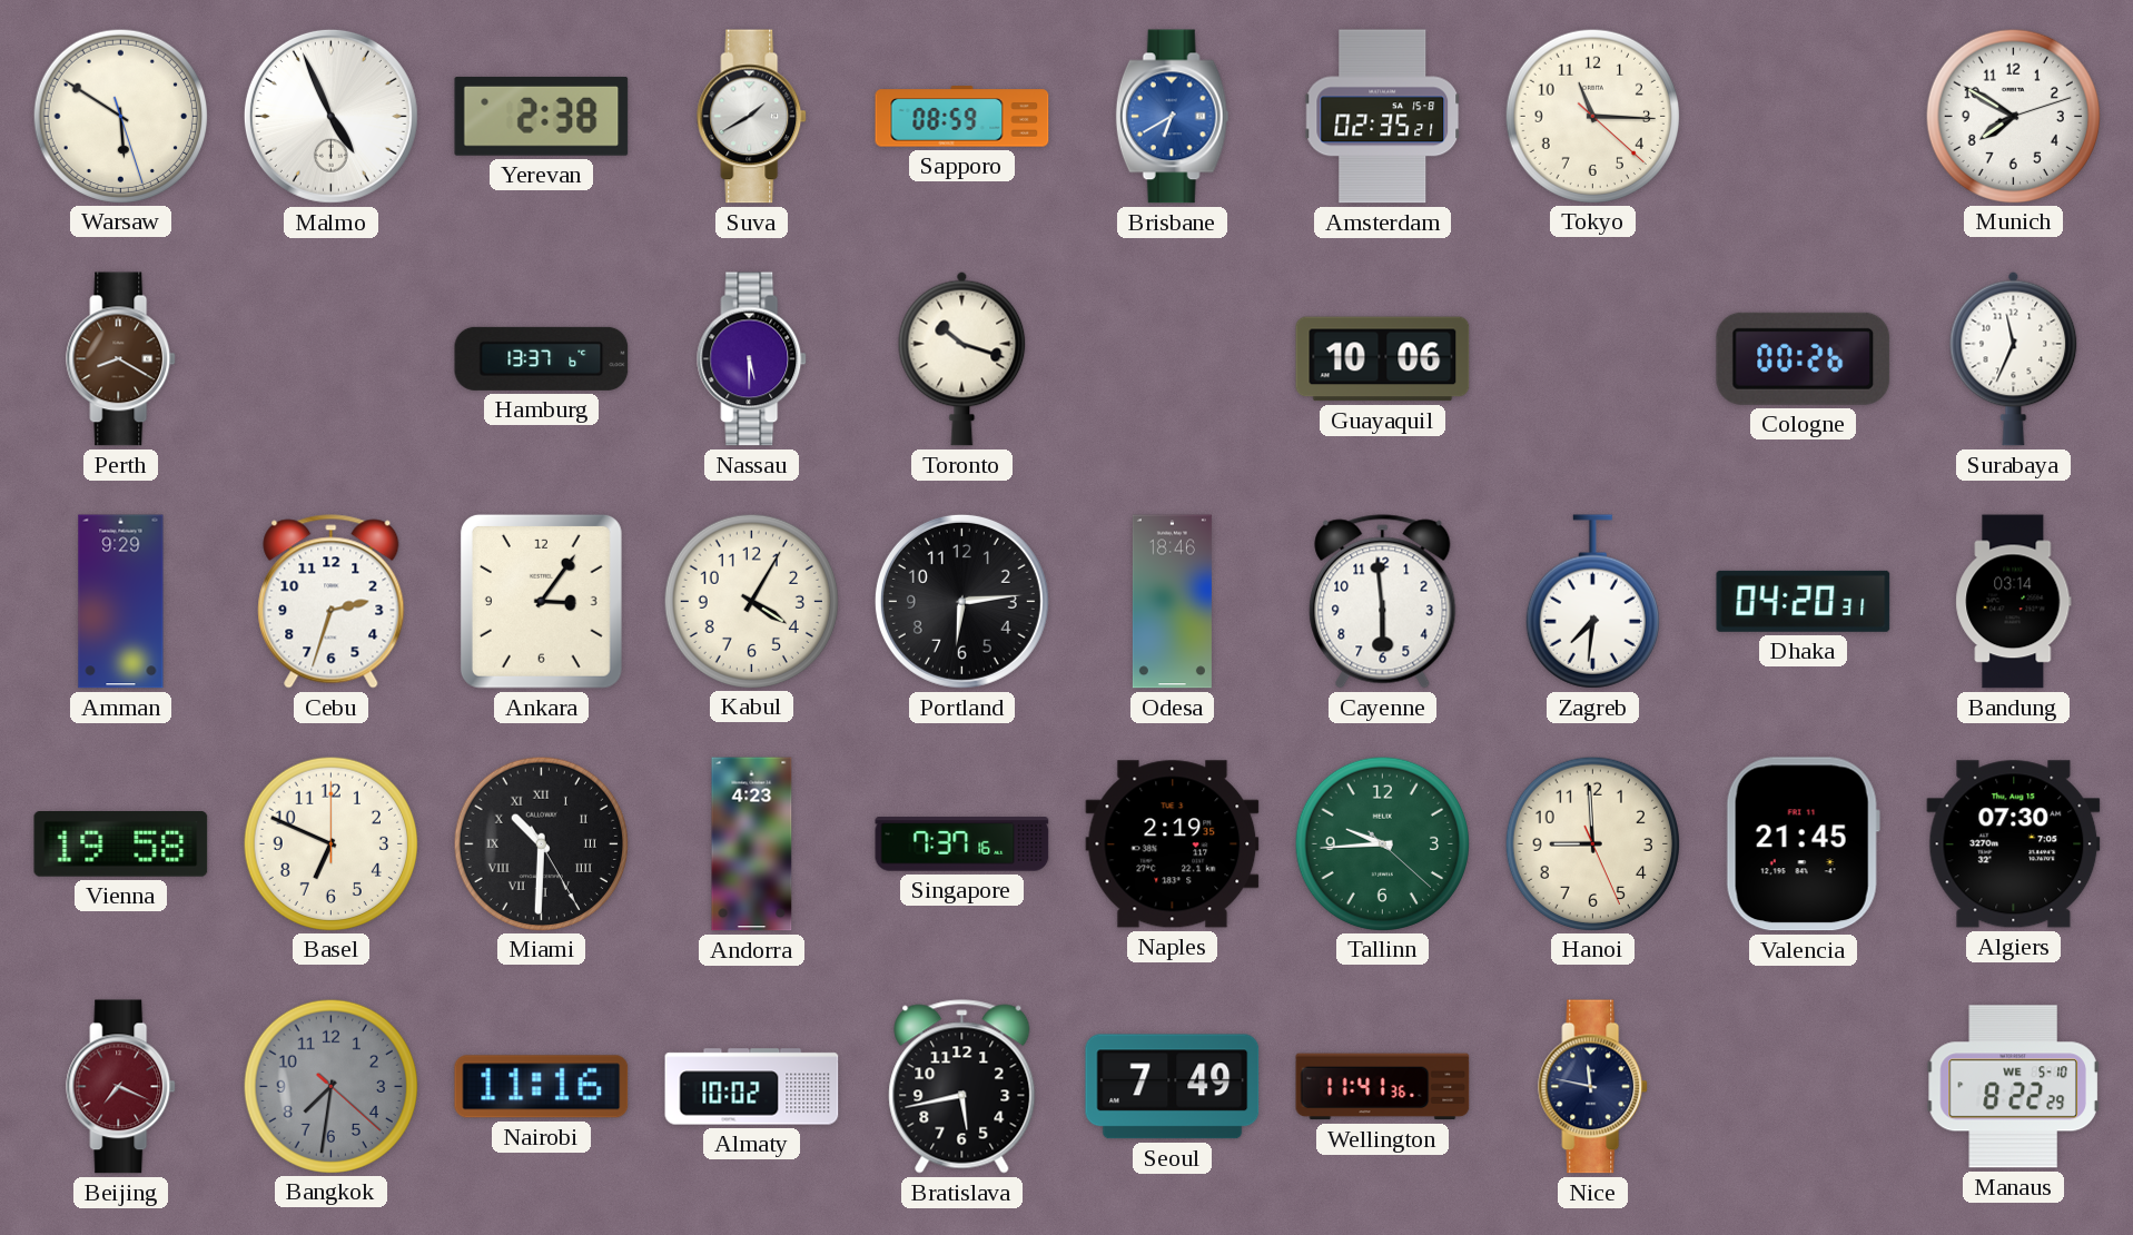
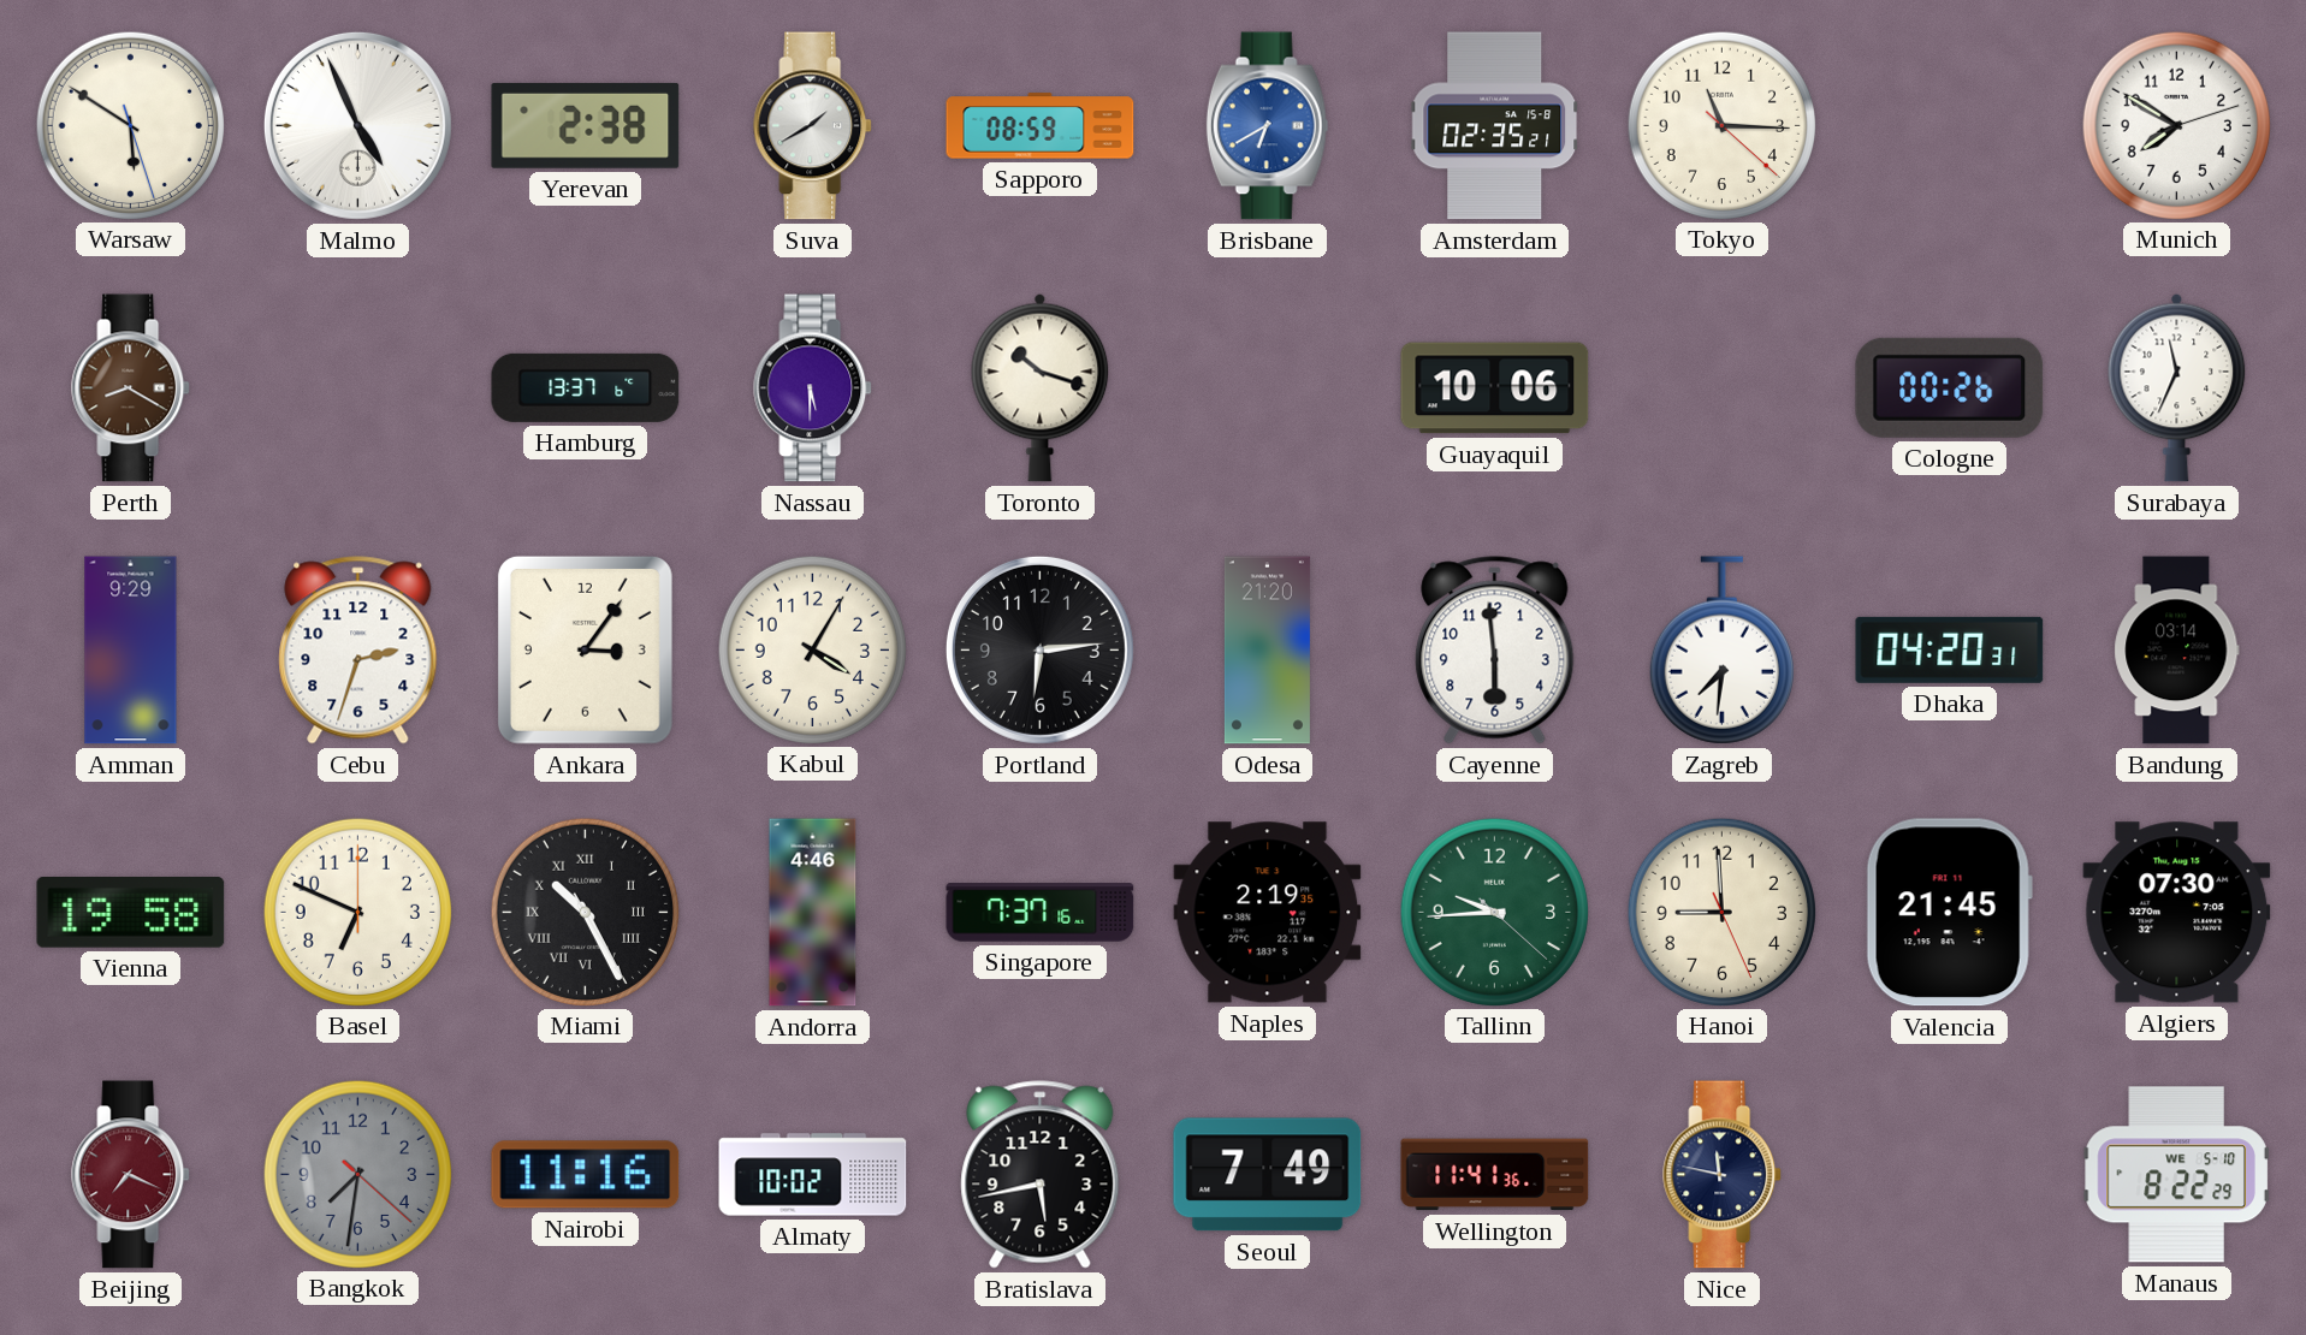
Odesa: 18:46 -> 21:20
Miami: 10:30 -> 10:25
Andorra: 4:23 -> 4:46
